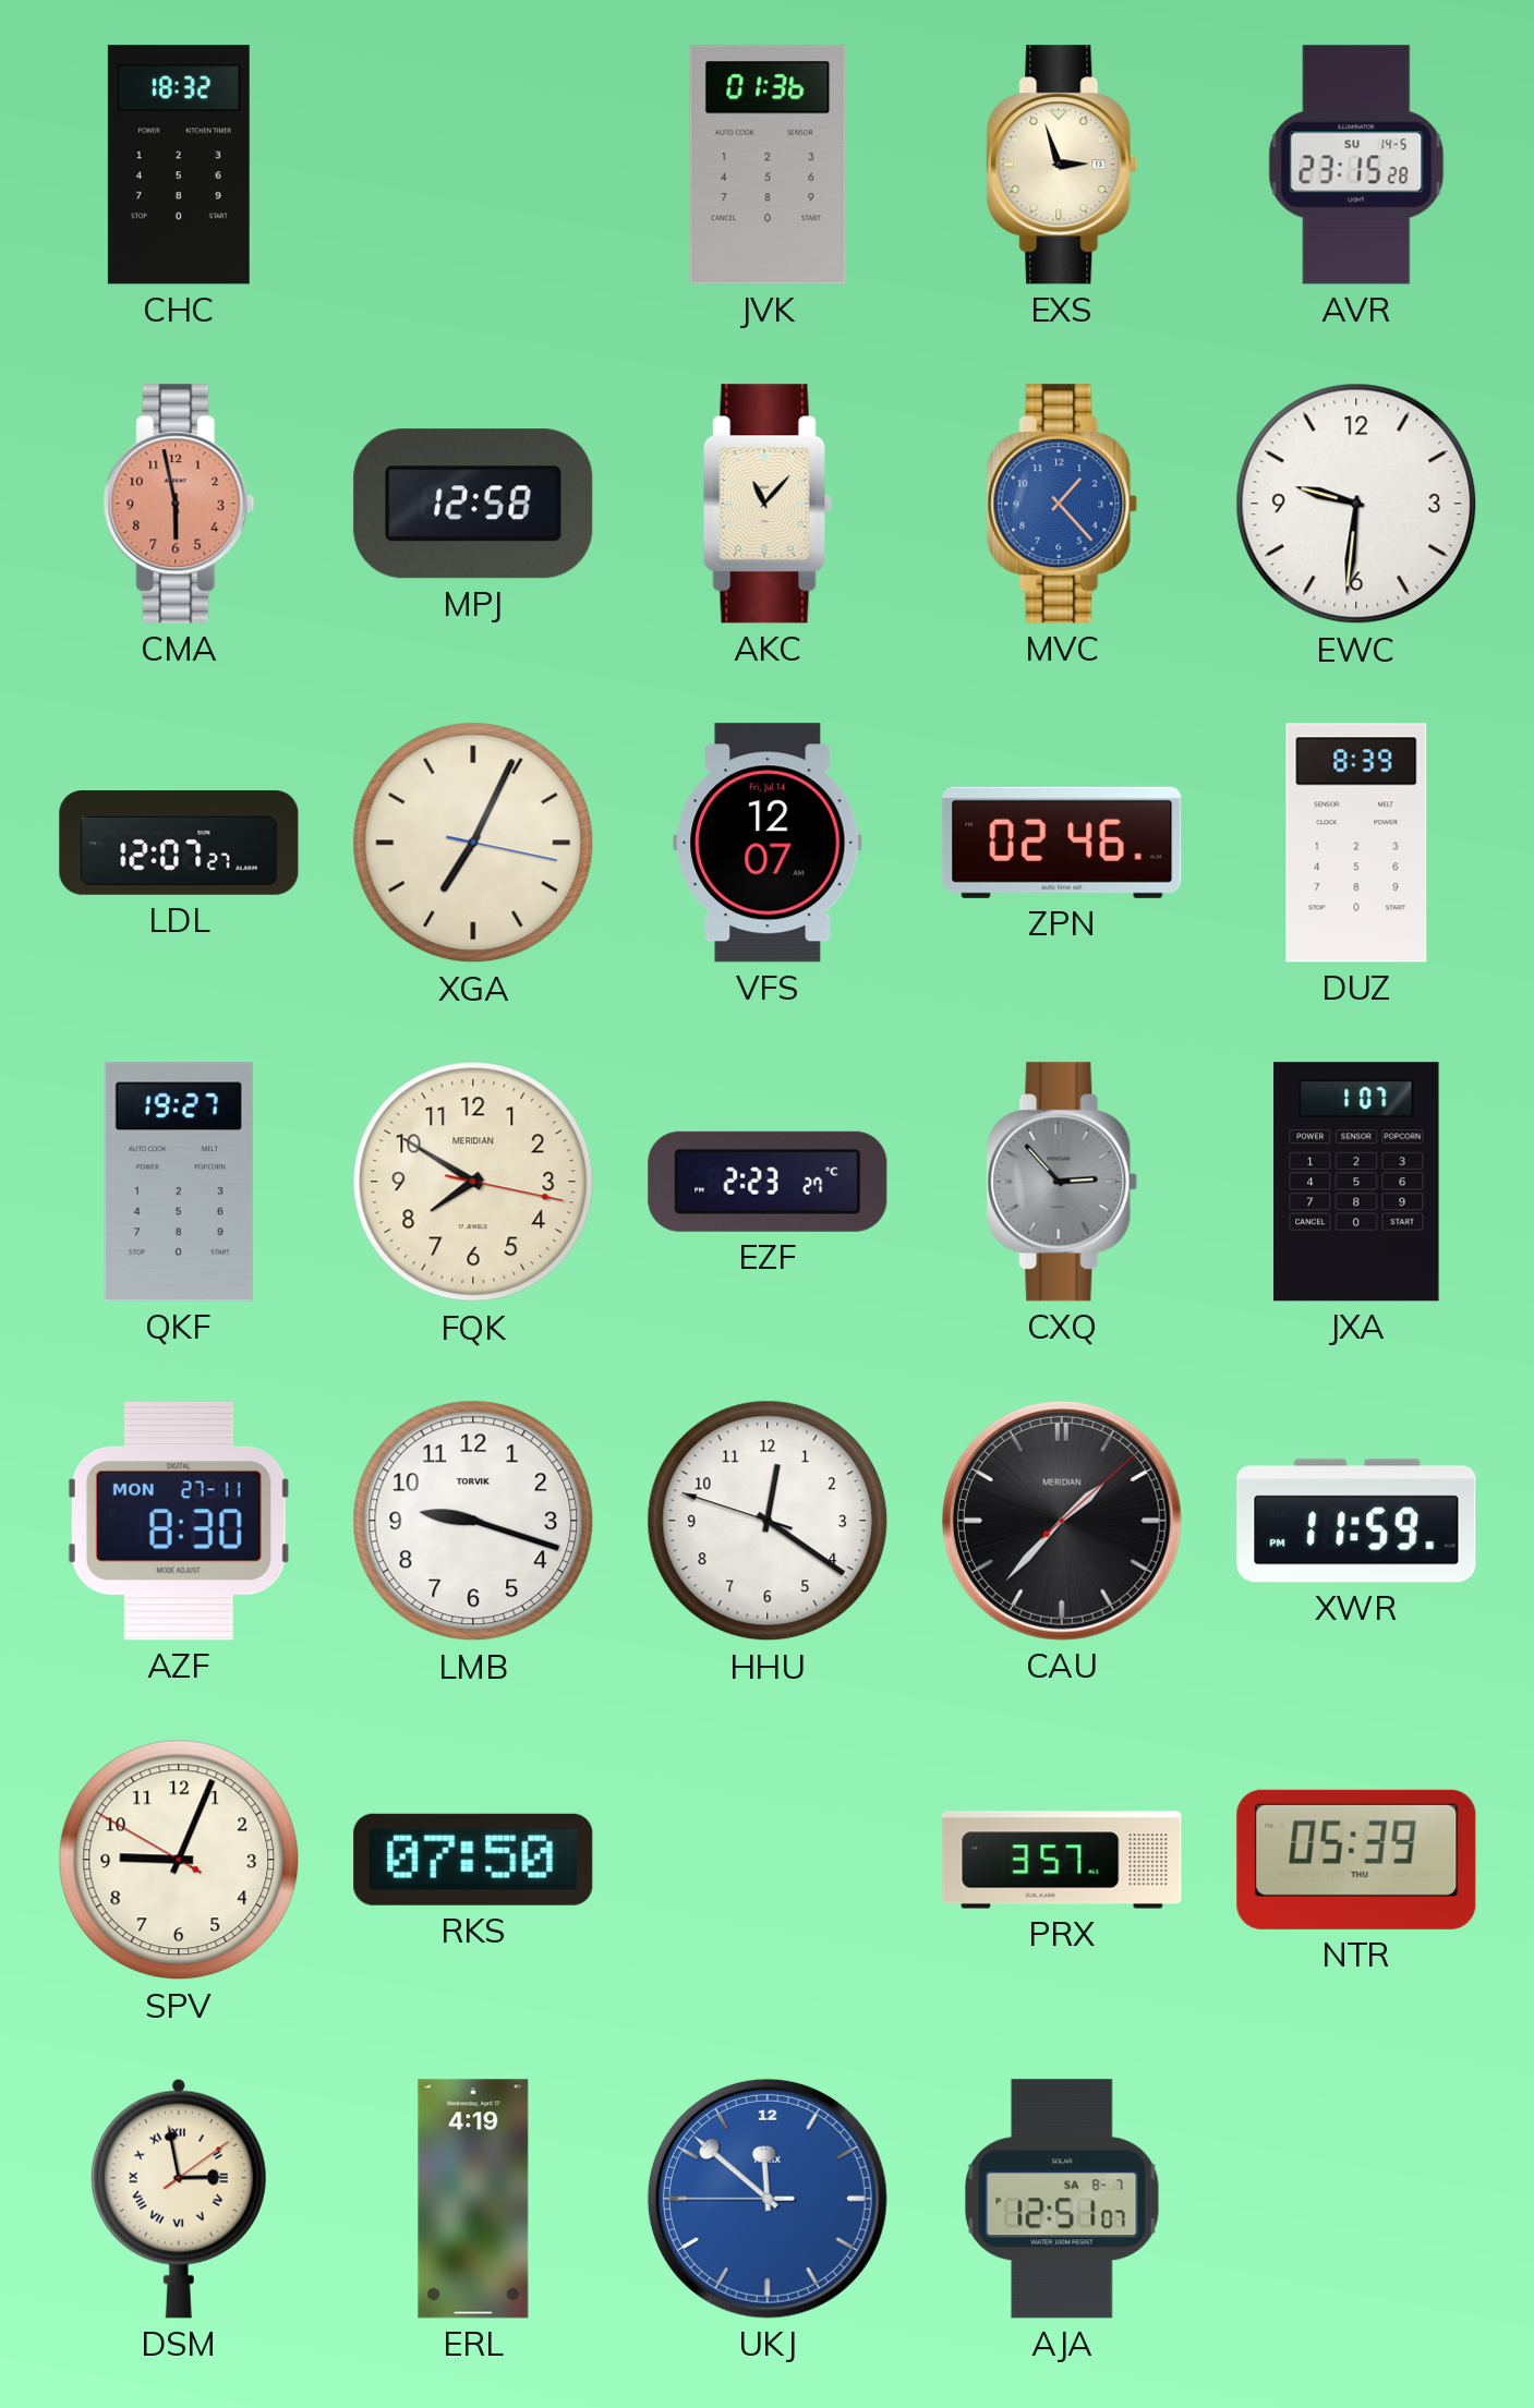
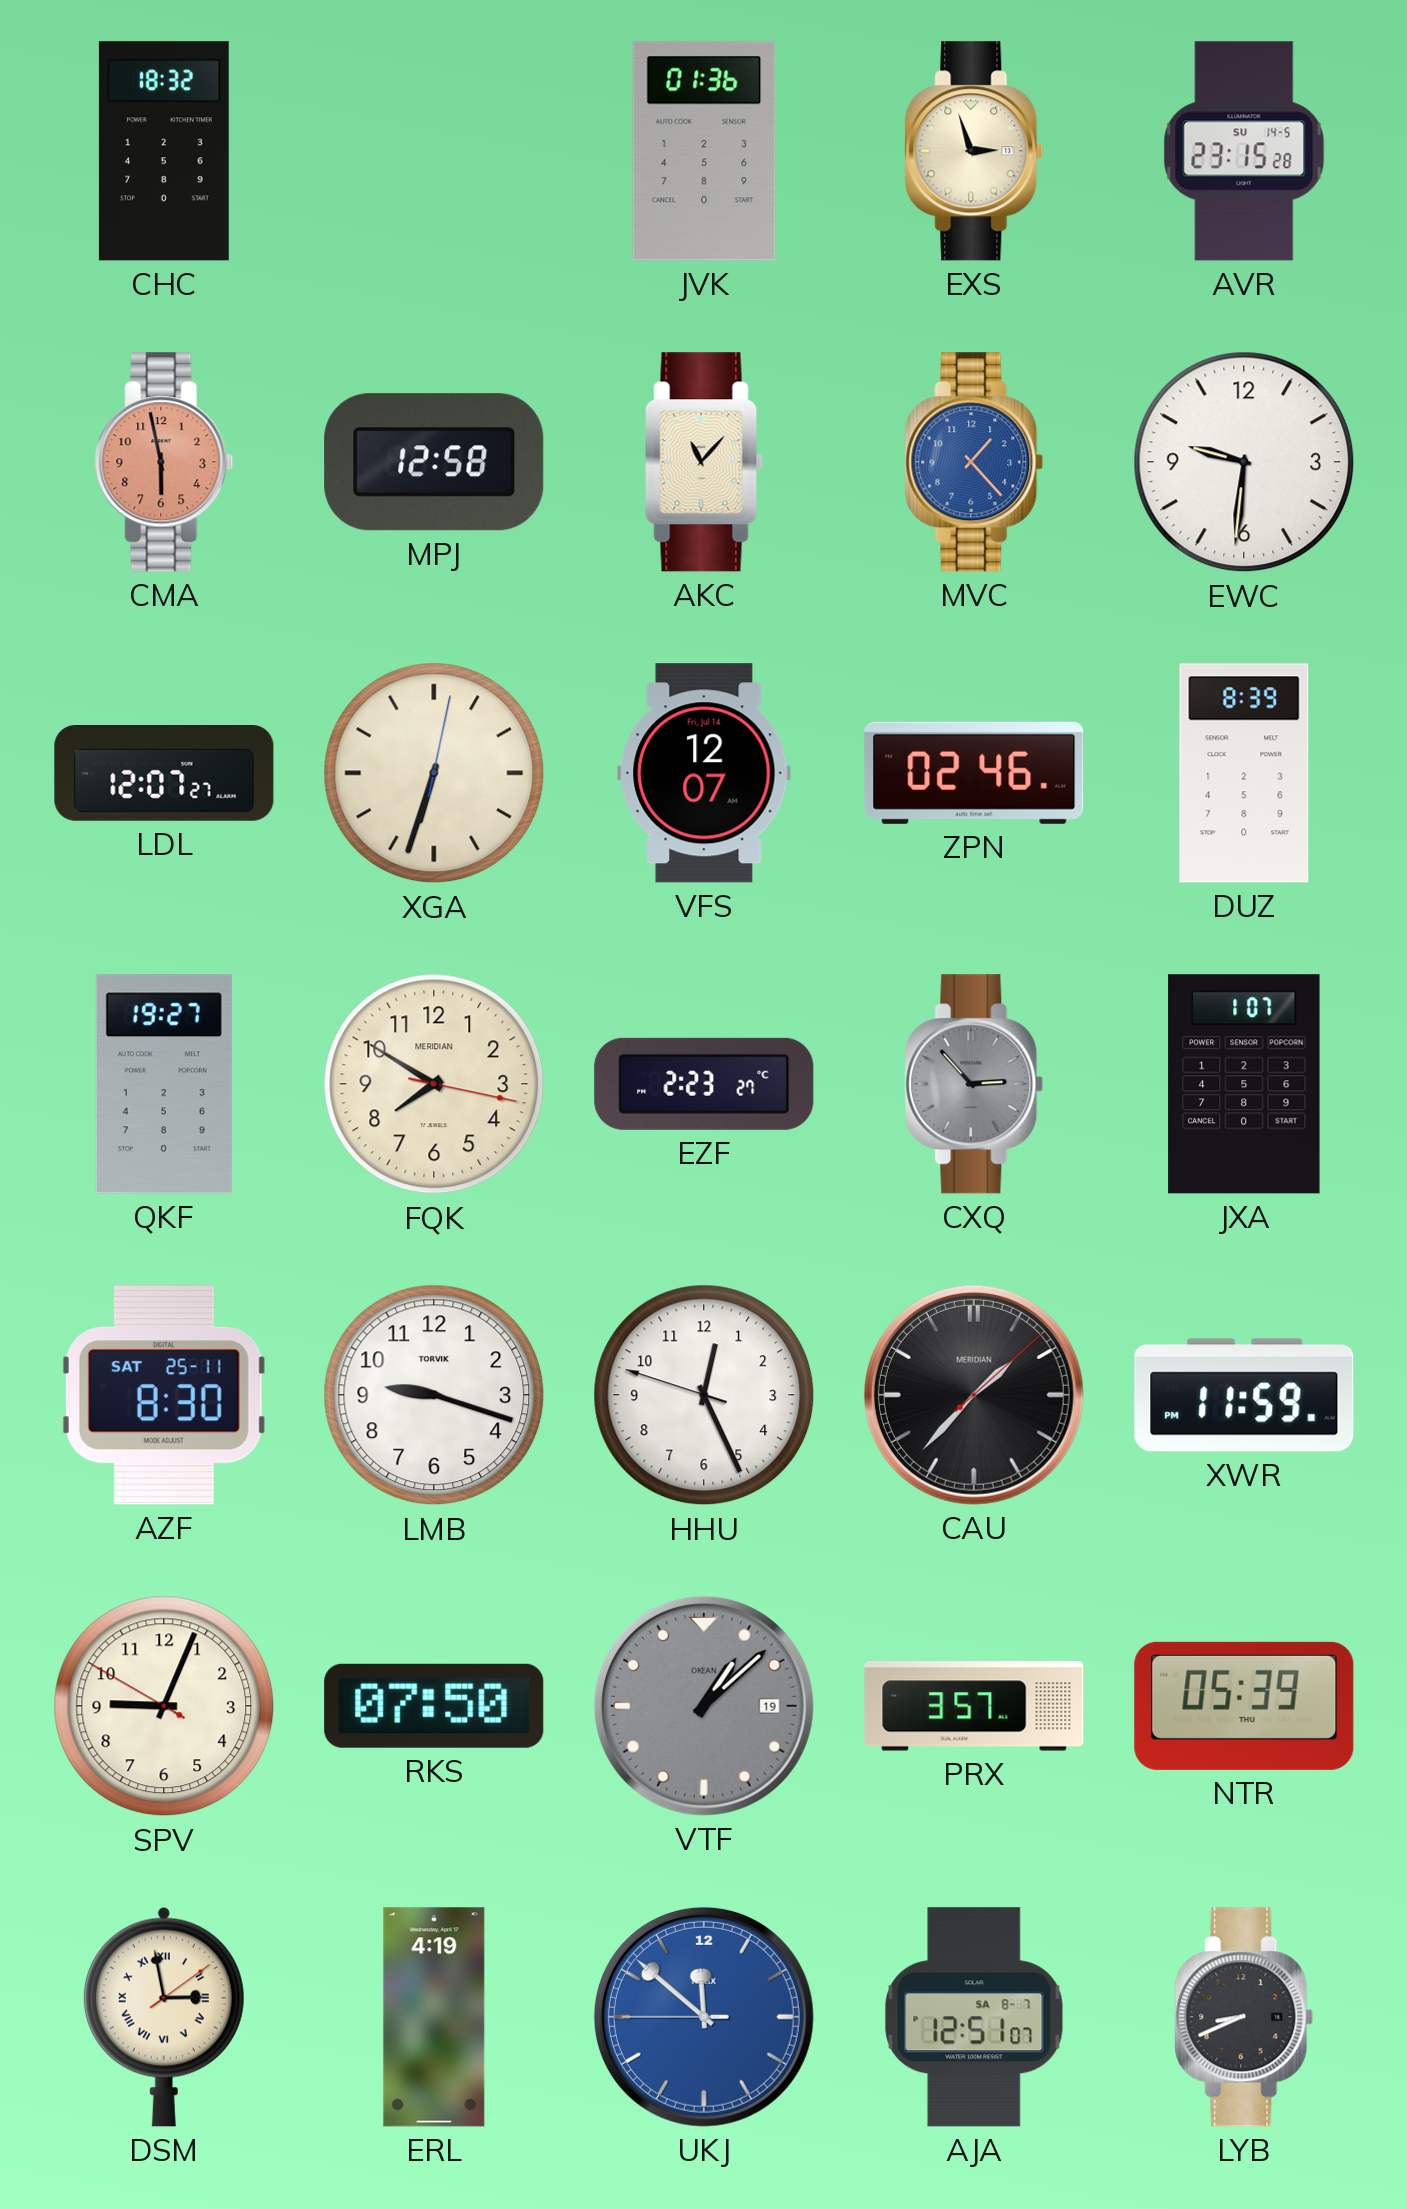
XGA: 7:04 -> 6:33
AZF date: MON 27-11 -> SAT 25-11
HHU: 12:20 -> 12:25
VTF: none -> 1:08
LYB: none -> 8:41
